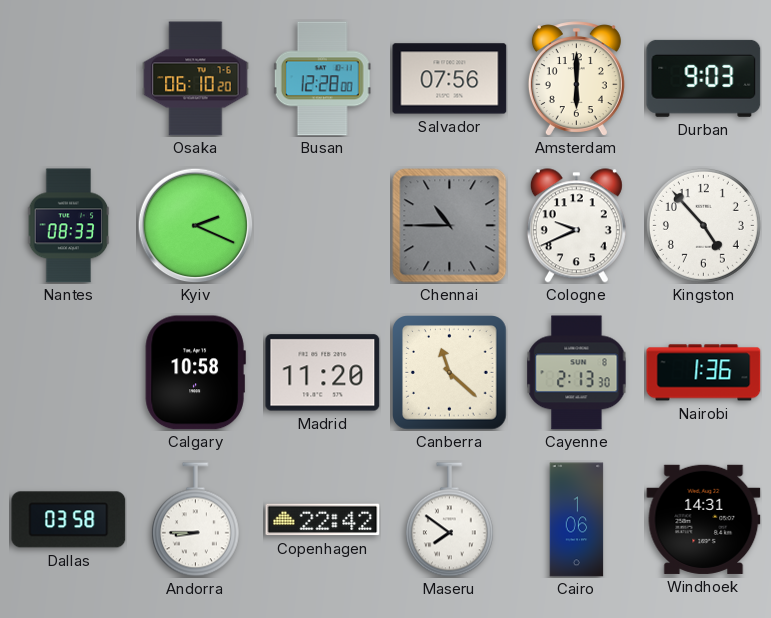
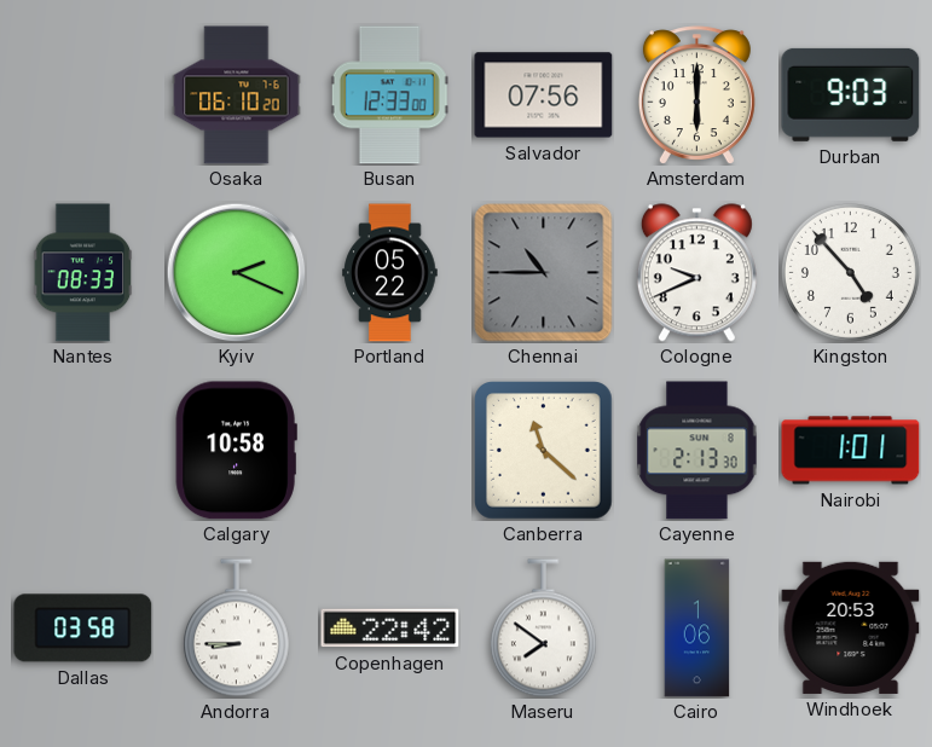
Busan: 12:28 -> 12:33
Portland: none -> 05:22
Madrid: 11:20 -> none
Nairobi: 1:36 -> 1:01
Windhoek: 14:31 -> 20:53
